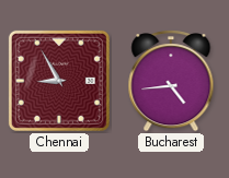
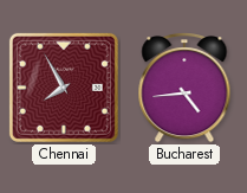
Chennai: 8:55 -> 7:55
